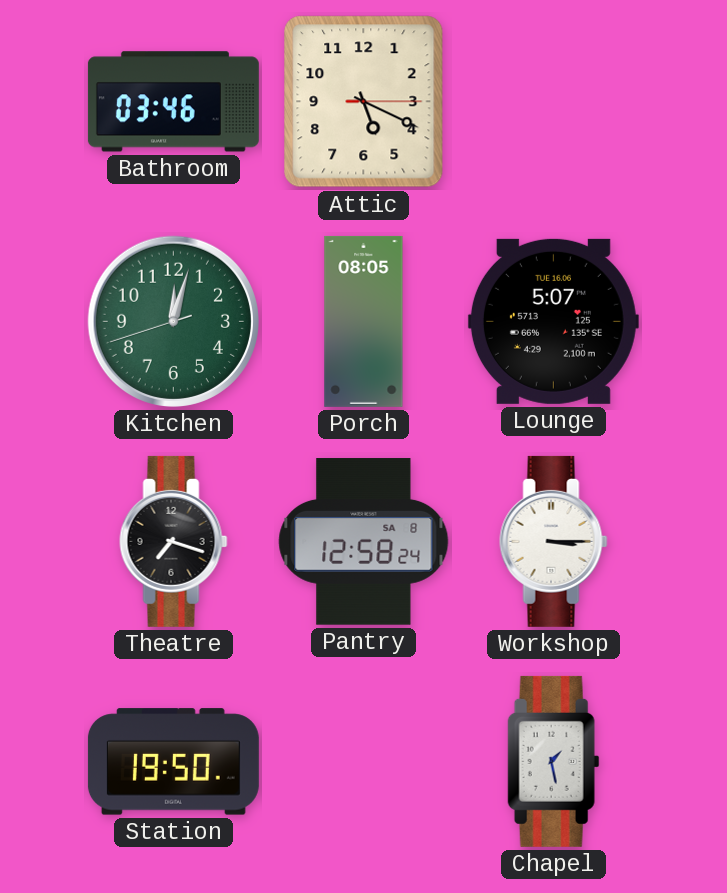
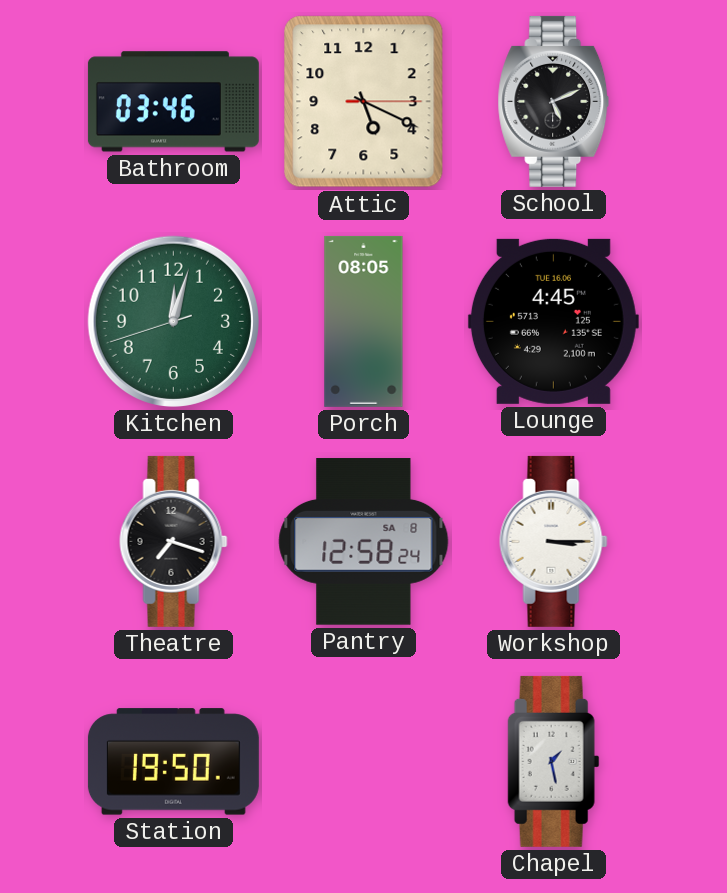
School: none -> 5:11
Lounge: 5:07 -> 4:45
